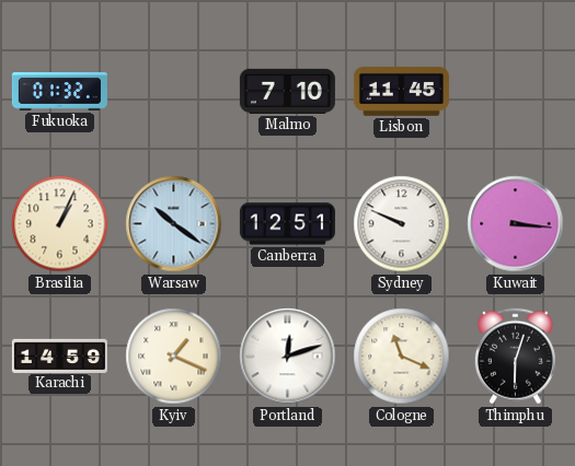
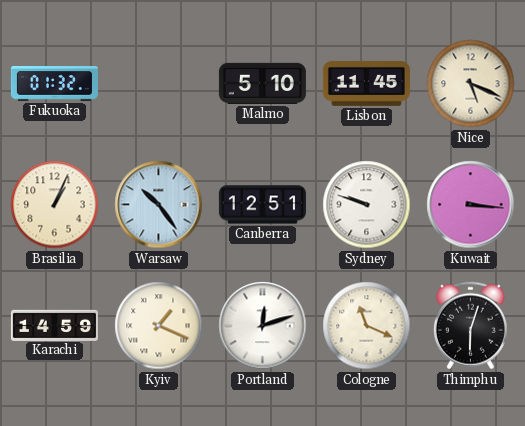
Malmo: 7:10 -> 5:10
Nice: none -> 5:19
Warsaw: 10:21 -> 10:24
Sydney: 9:49 -> 9:48
